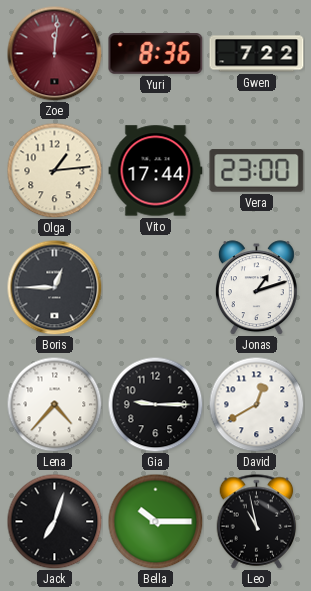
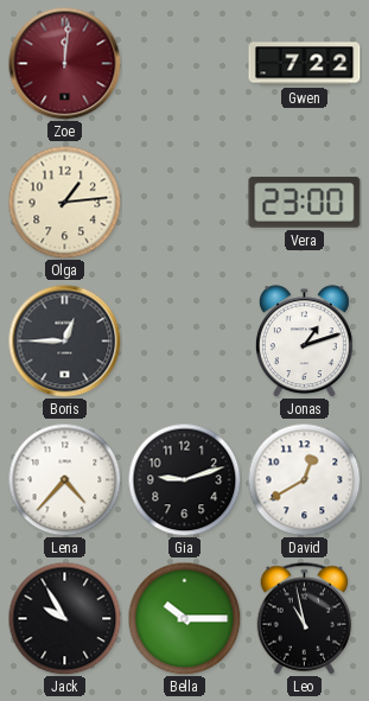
Yuri: 8:36 -> none
Vito: 17:44 -> none
Gia: 9:15 -> 9:12
Jack: 7:03 -> 9:55
